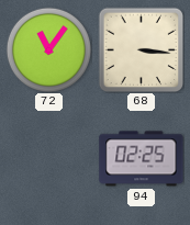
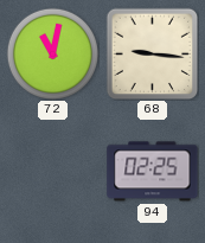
72: 11:06 -> 11:02
68: 3:16 -> 9:16
